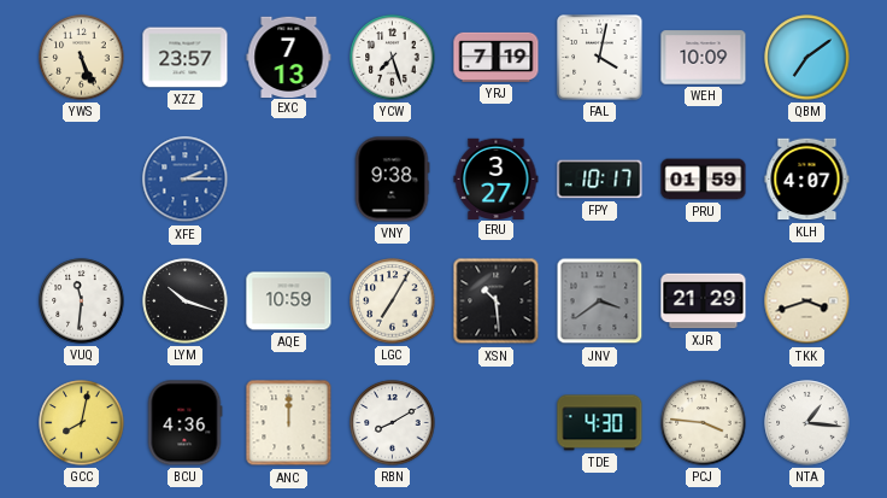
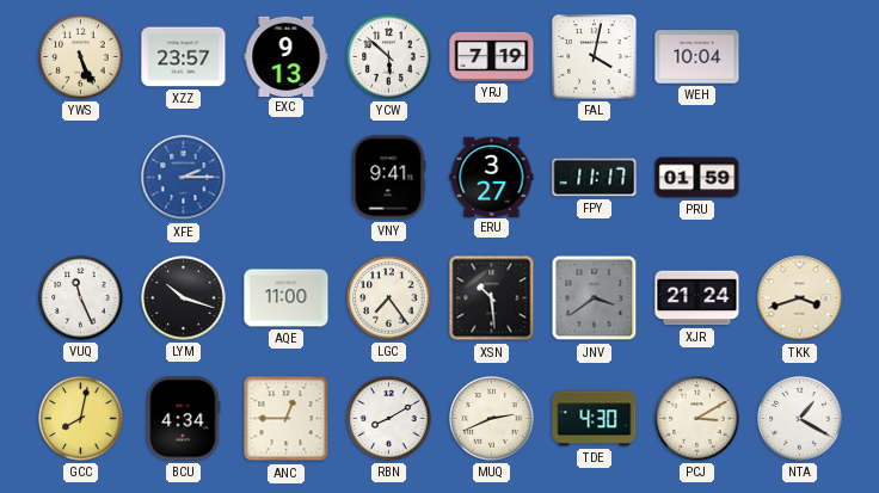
EXC: 7:13 -> 9:13
YCW: 7:27 -> 5:52
WEH: 10:09 -> 10:04
QBM: 7:09 -> none
VNY: 9:38 -> 9:41
FPY: 10:17 -> 11:17
KLH: 4:07 -> none
VUQ: 11:31 -> 11:26
AQE: 10:59 -> 11:00
LGC: 7:05 -> 7:24
XJR: 21:29 -> 21:24
BCU: 4:36 -> 4:34
ANC: 12:00 -> 12:45
MUQ: none -> 2:41
PCJ: 3:46 -> 3:10
NTA: 1:16 -> 1:20
